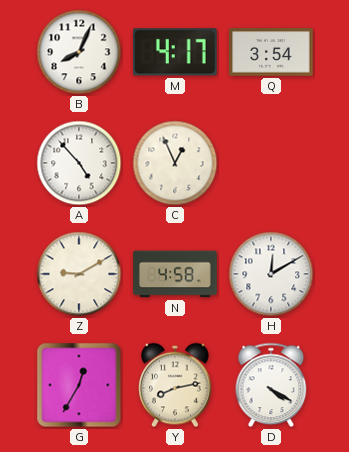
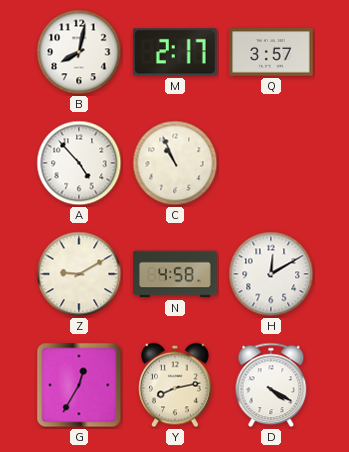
B: 8:04 -> 8:02
M: 4:17 -> 2:17
Q: 3:54 -> 3:57
C: 12:56 -> 10:56
